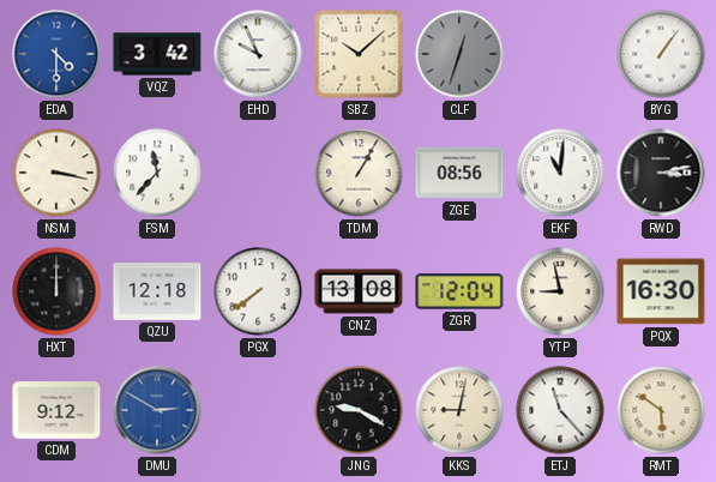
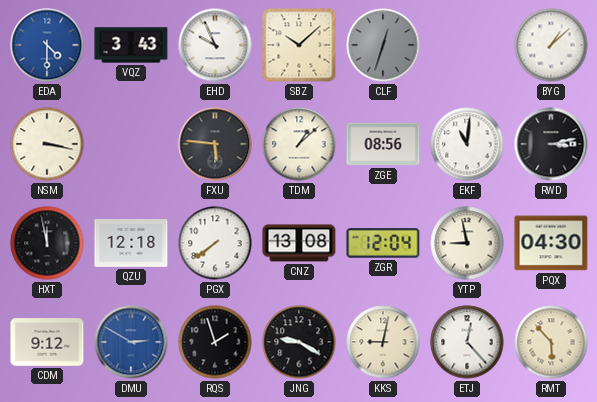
VQZ: 3:42 -> 3:43
BYG: 1:06 -> 1:08
FSM: 11:37 -> none
FXU: none -> 5:46
TDM: 1:05 -> 1:08
HXT: 12:00 -> 11:58
PQX: 16:30 -> 04:30
RQS: none -> 1:57
ETJ: 11:23 -> 12:23
RMT: 5:51 -> 5:53
